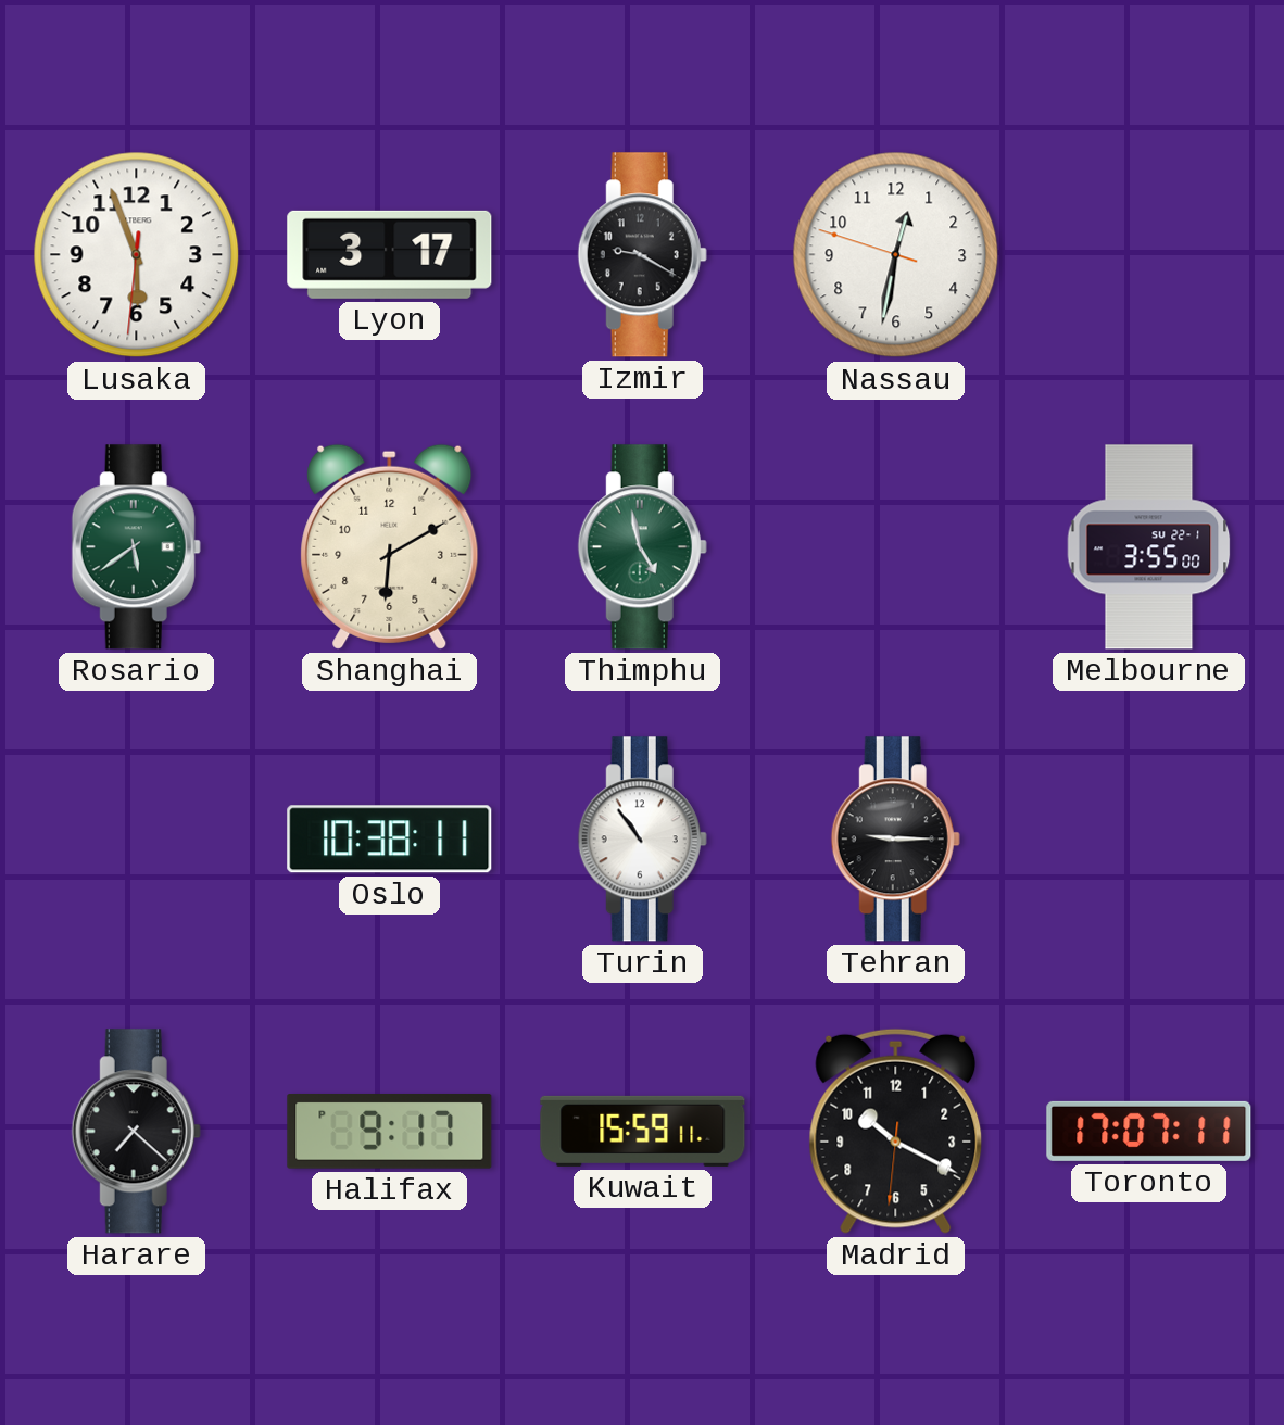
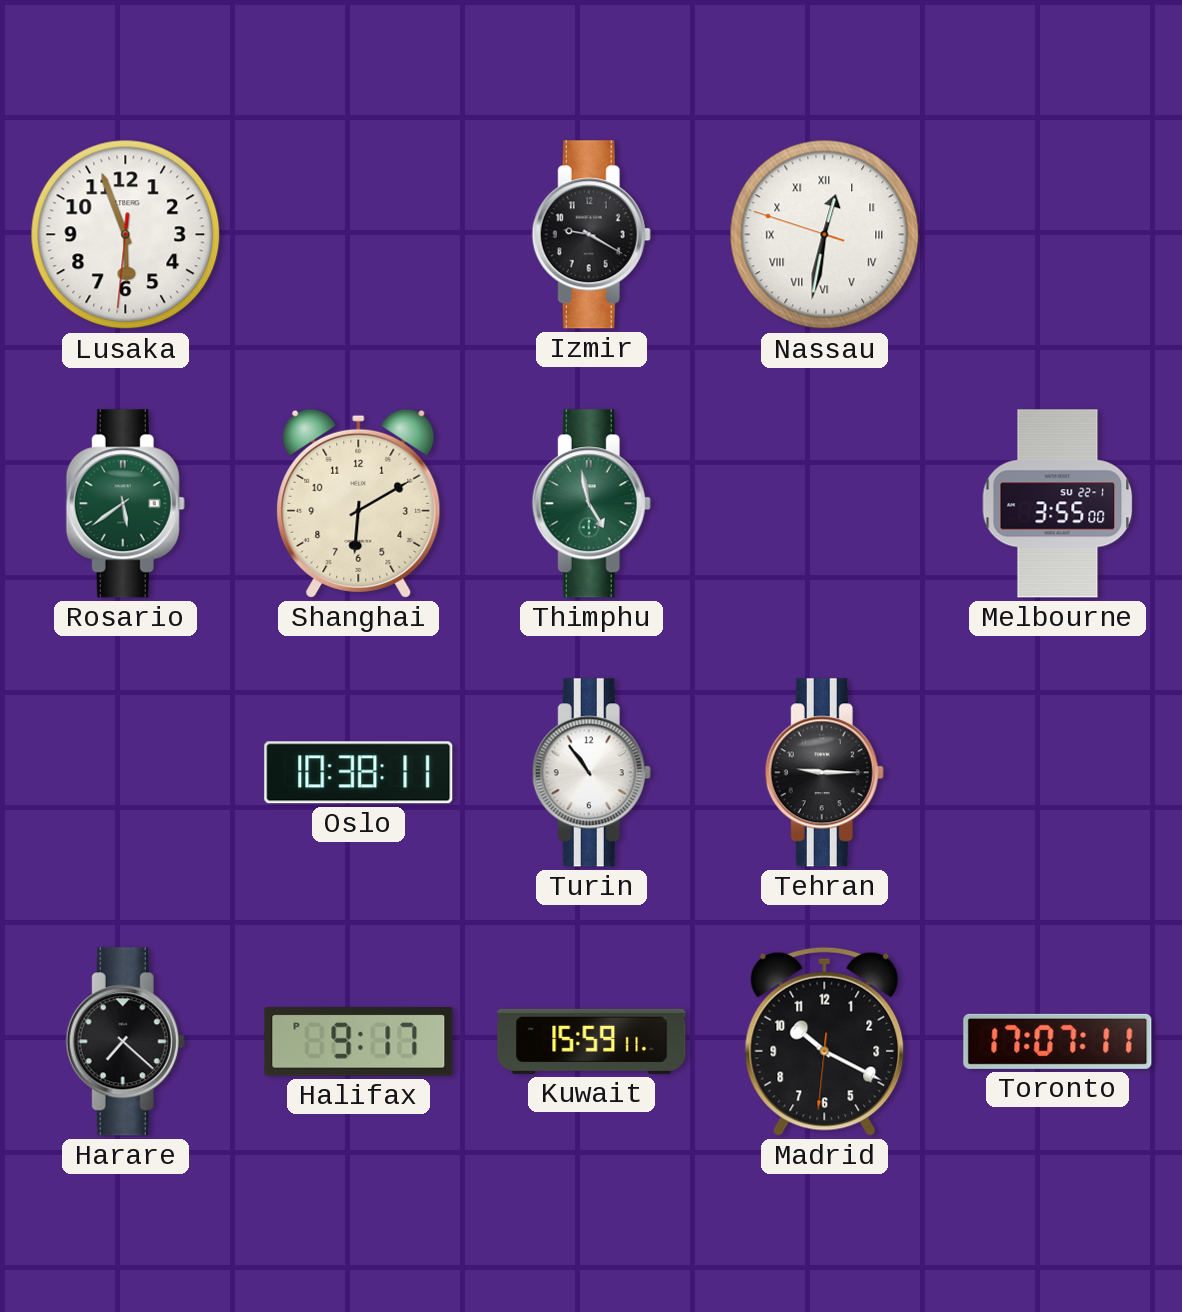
Lyon: 3:17 -> none
Nassau numerals: Arabic -> Roman
